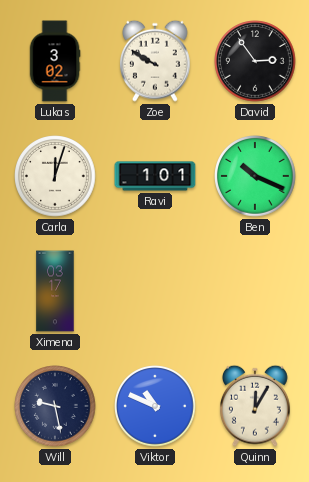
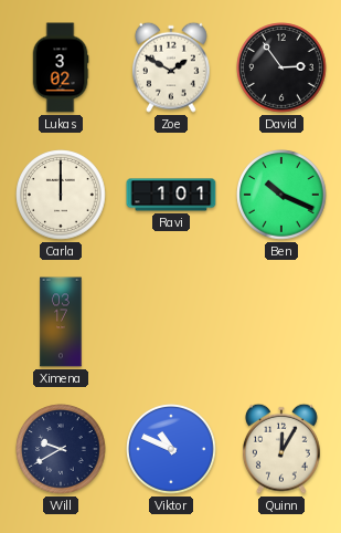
Zoe: 9:50 -> 1:50
Carla: 12:03 -> 12:00
Will: 9:28 -> 9:40
